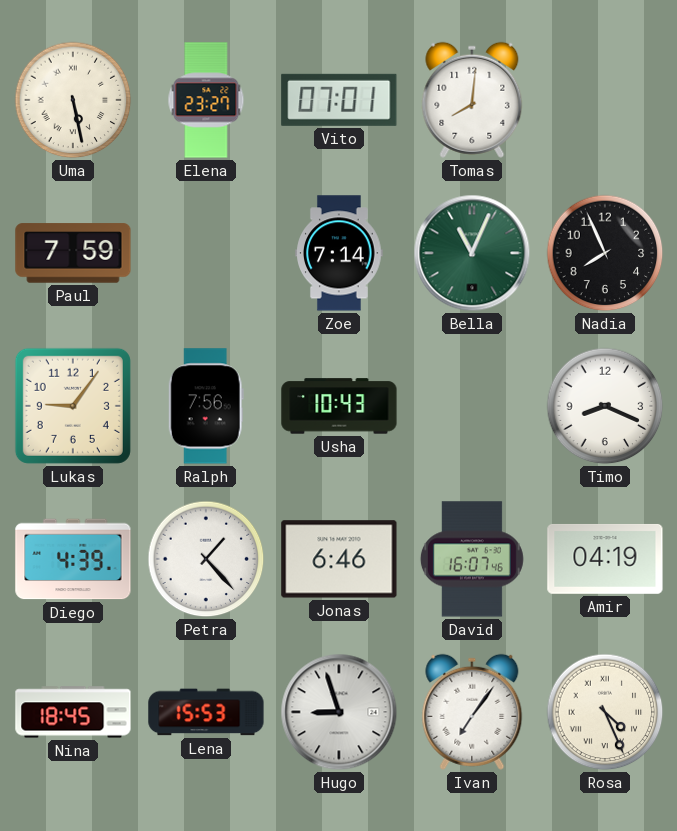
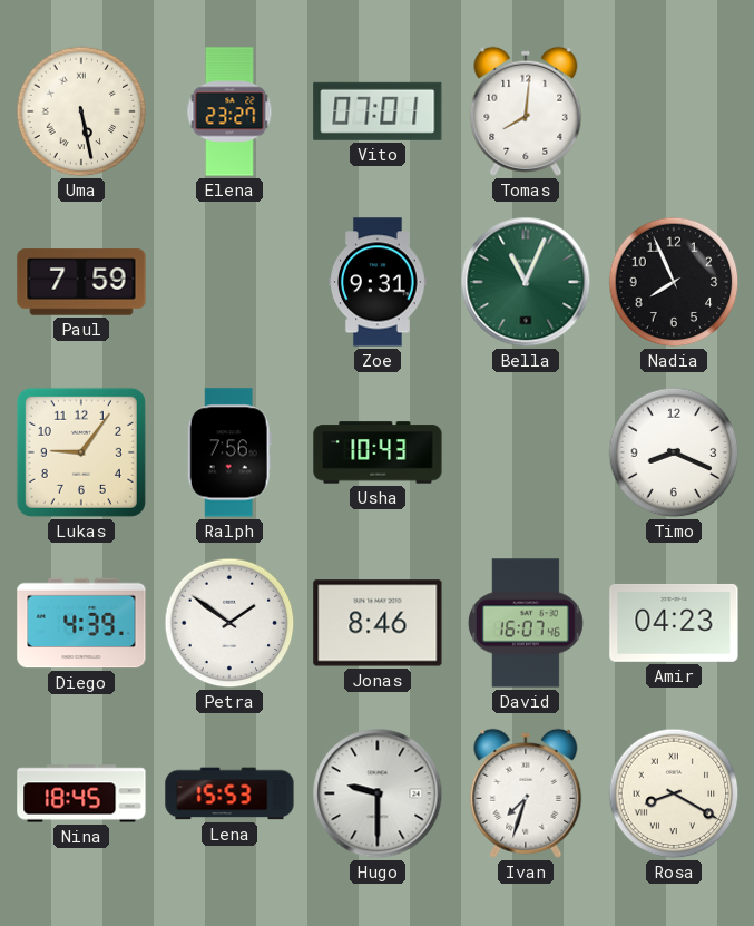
Zoe: 7:14 -> 9:31
Petra: 1:23 -> 1:51
Jonas: 6:46 -> 8:46
Amir: 04:19 -> 04:23
Hugo: 8:57 -> 9:30
Ivan: 7:06 -> 7:33
Rosa: 4:26 -> 8:20
